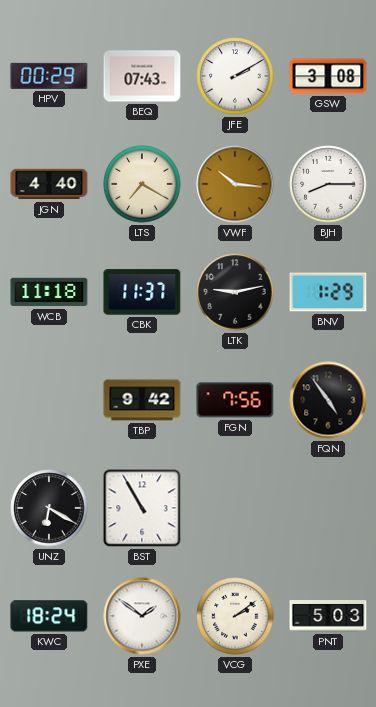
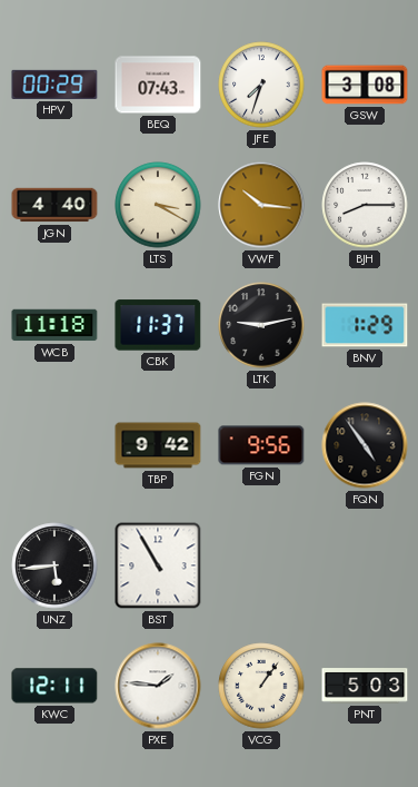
JFE: 2:10 -> 7:33
LTS: 7:20 -> 3:20
FGN: 7:56 -> 9:56
UNZ: 6:20 -> 5:44
KWC: 18:24 -> 12:11
PXE: 1:51 -> 1:46
VCG: 2:09 -> 1:06
